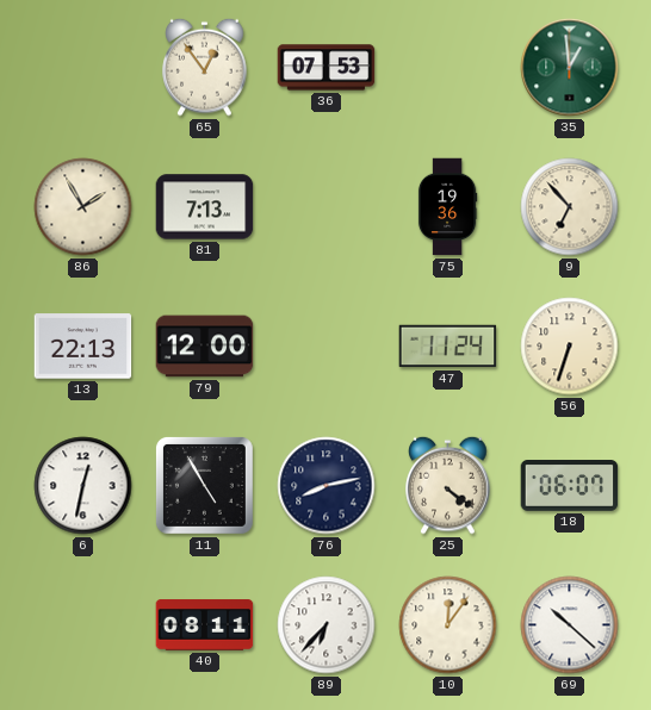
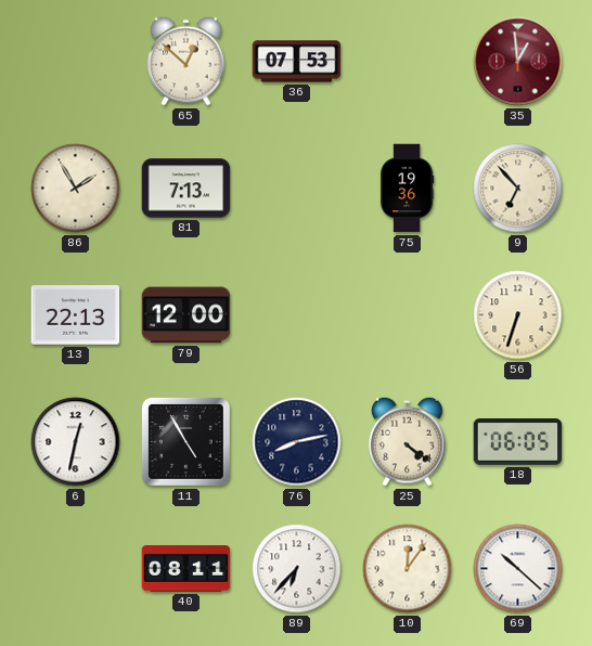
65: 12:54 -> 12:52
35 dial: green -> burgundy
47: 11:24 -> none
18: 06:07 -> 06:05
